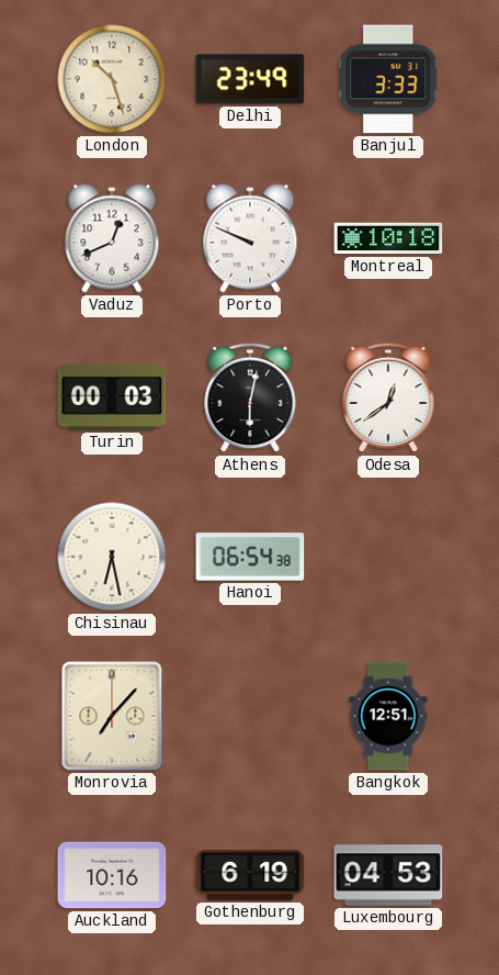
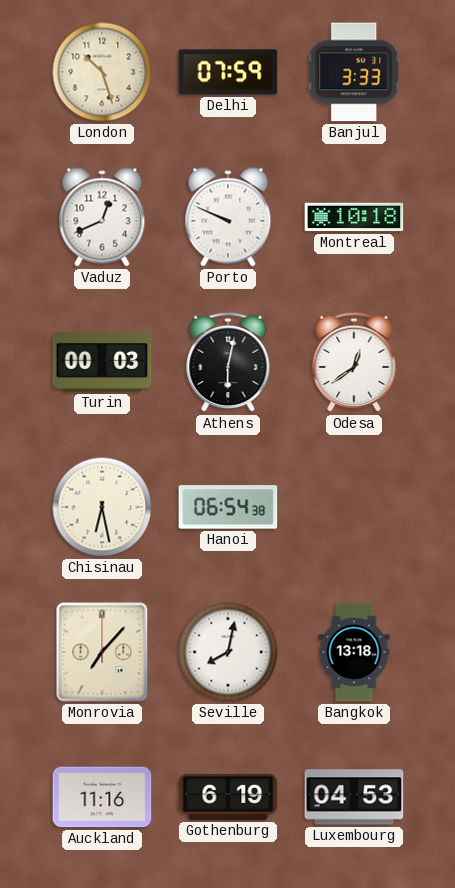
Delhi: 23:49 -> 07:59
Seville: none -> 8:02
Bangkok: 12:51 -> 13:18
Auckland: 10:16 -> 11:16
